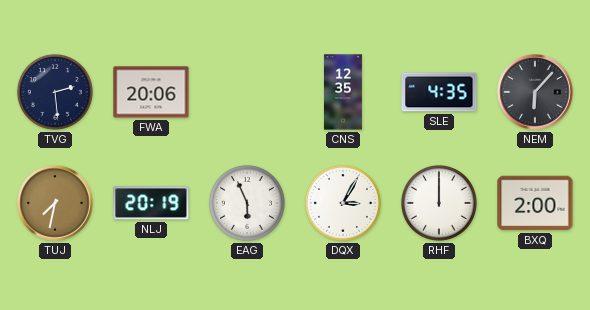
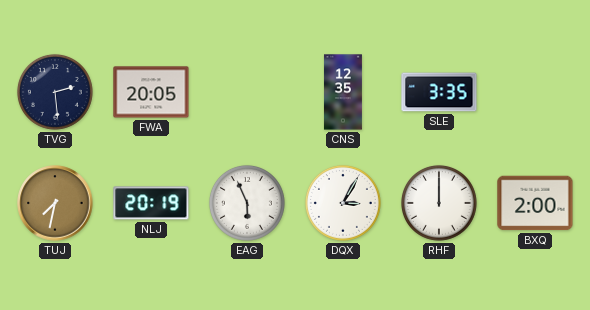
FWA: 20:06 -> 20:05
SLE: 4:35 -> 3:35
NEM: 6:07 -> none
